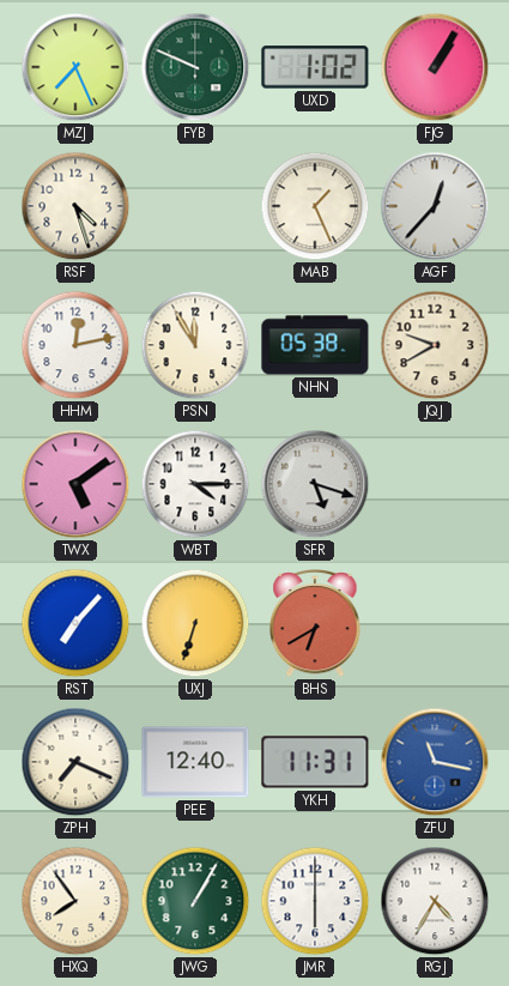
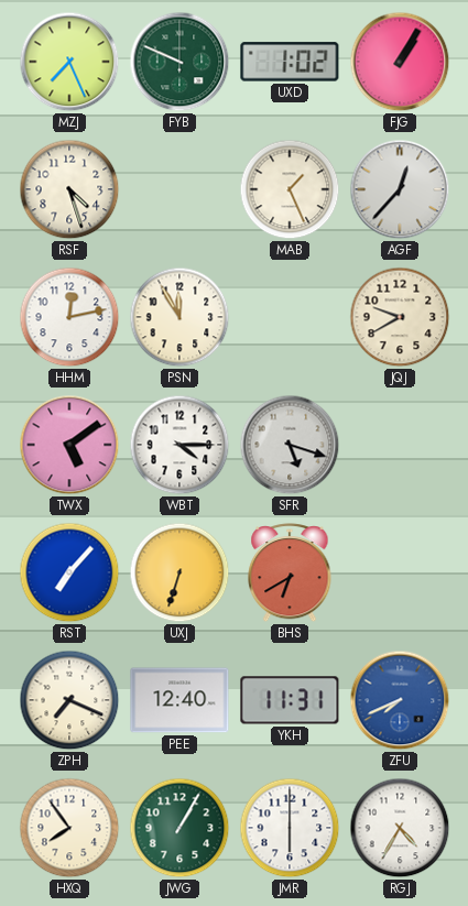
NHN: 05:38 -> none
ZFU: 11:17 -> 7:41
